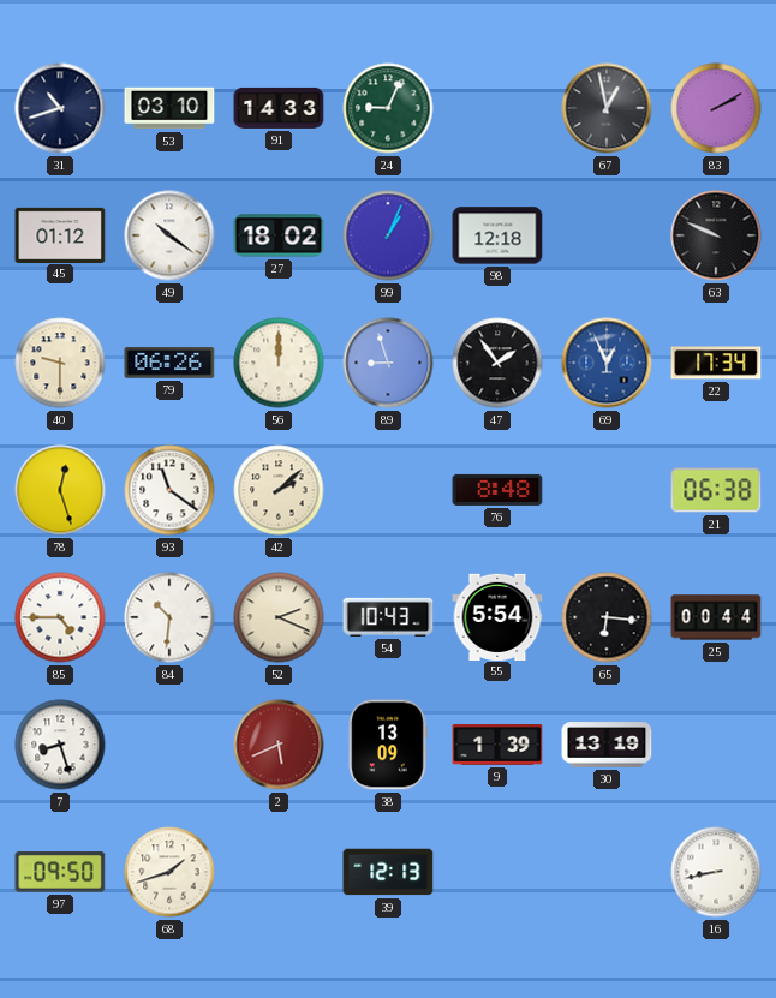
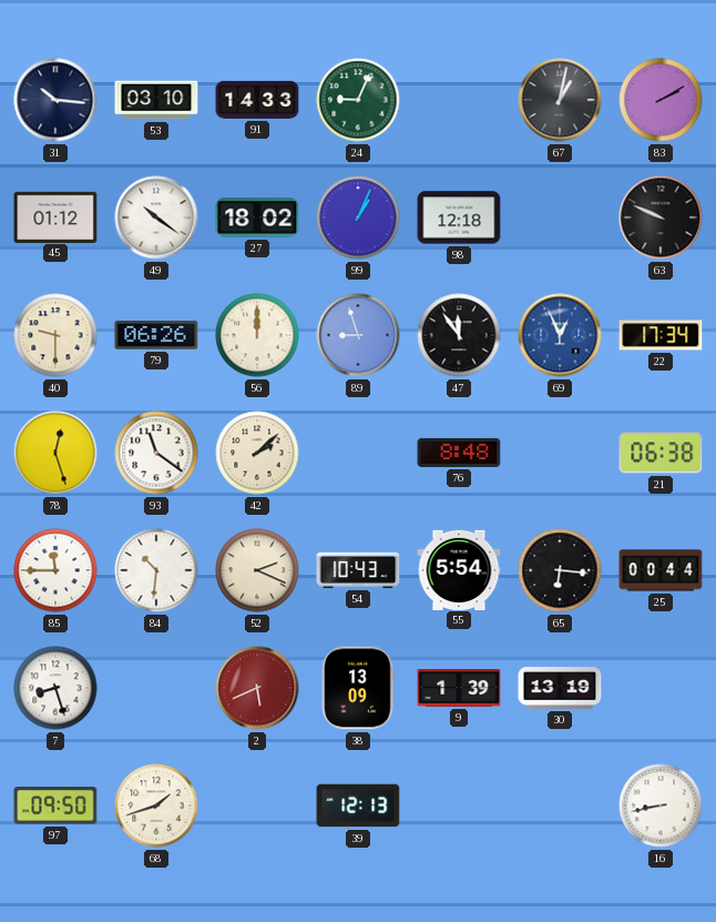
31: 10:42 -> 10:16
67: 12:58 -> 1:02
47: 1:54 -> 11:54
85: 4:45 -> 11:45
